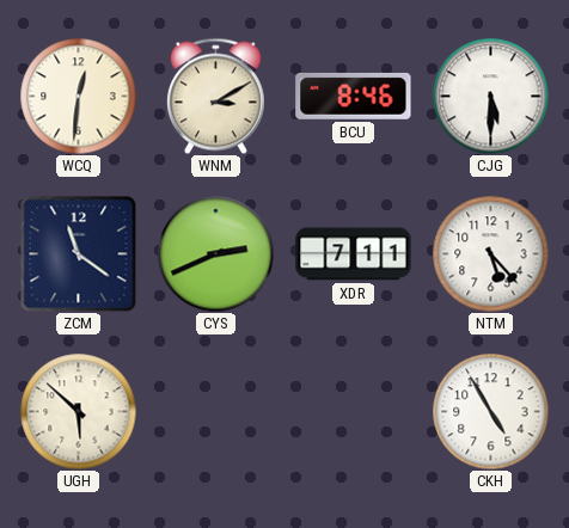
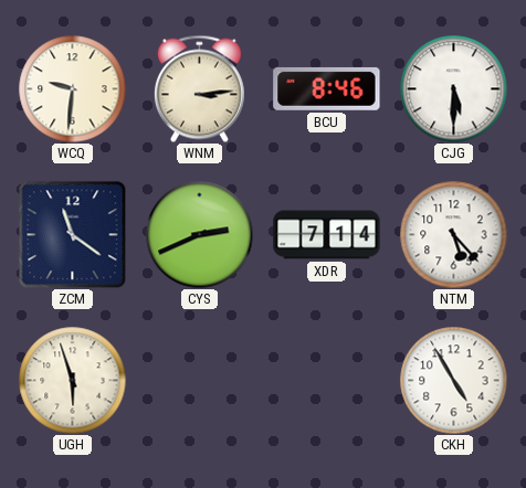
WCQ: 12:31 -> 9:31
WNM: 3:10 -> 3:14
XDR: 7:11 -> 7:14
UGH: 5:52 -> 5:57
